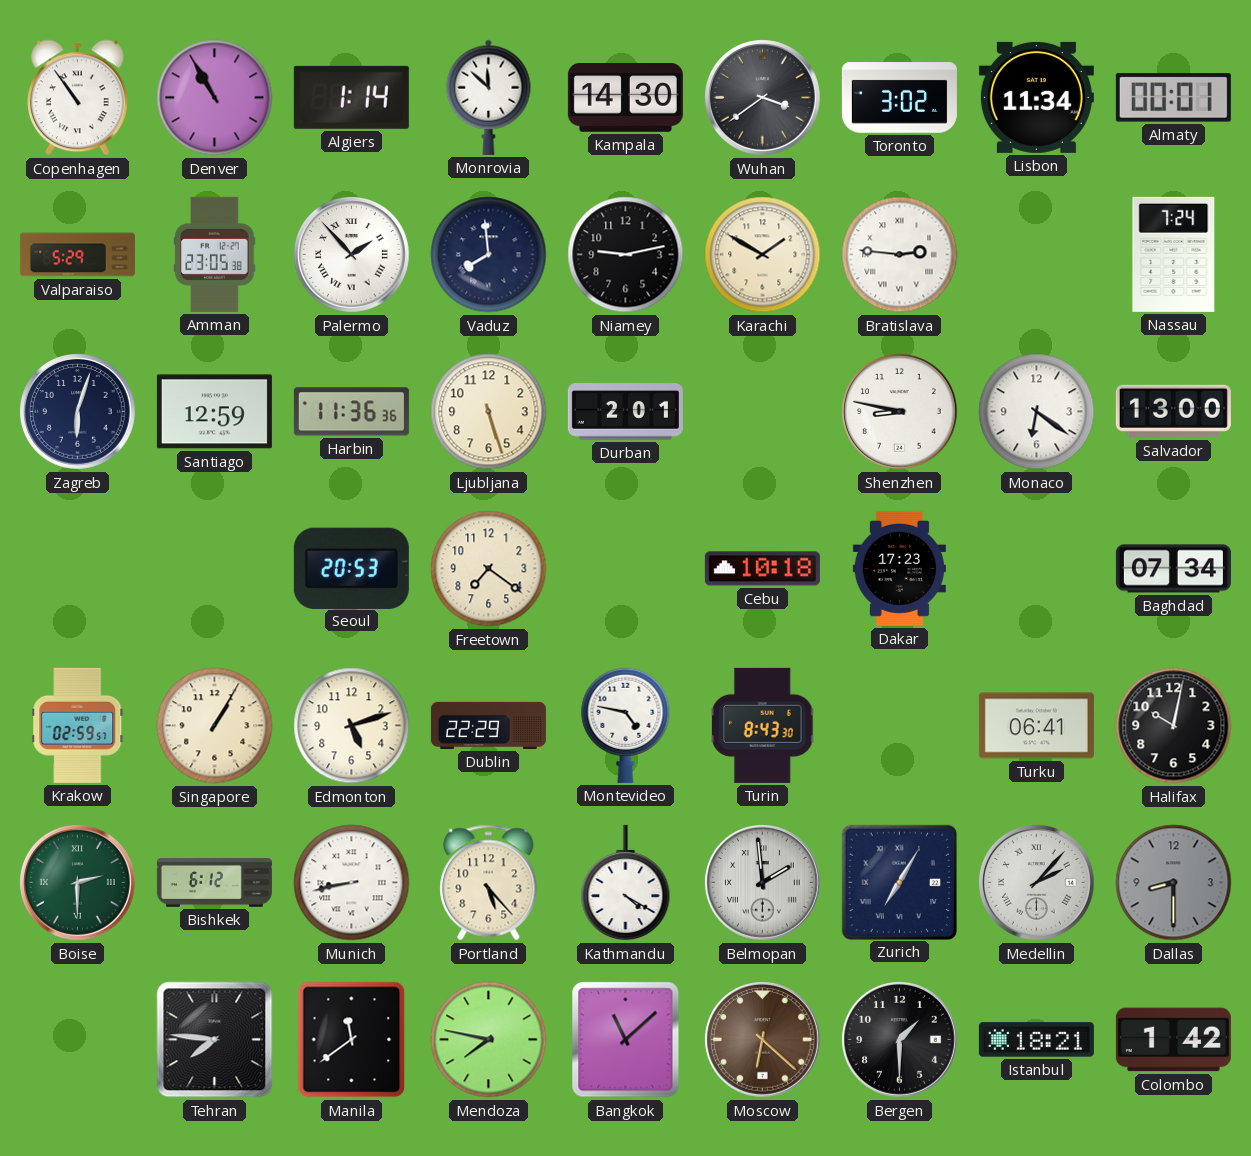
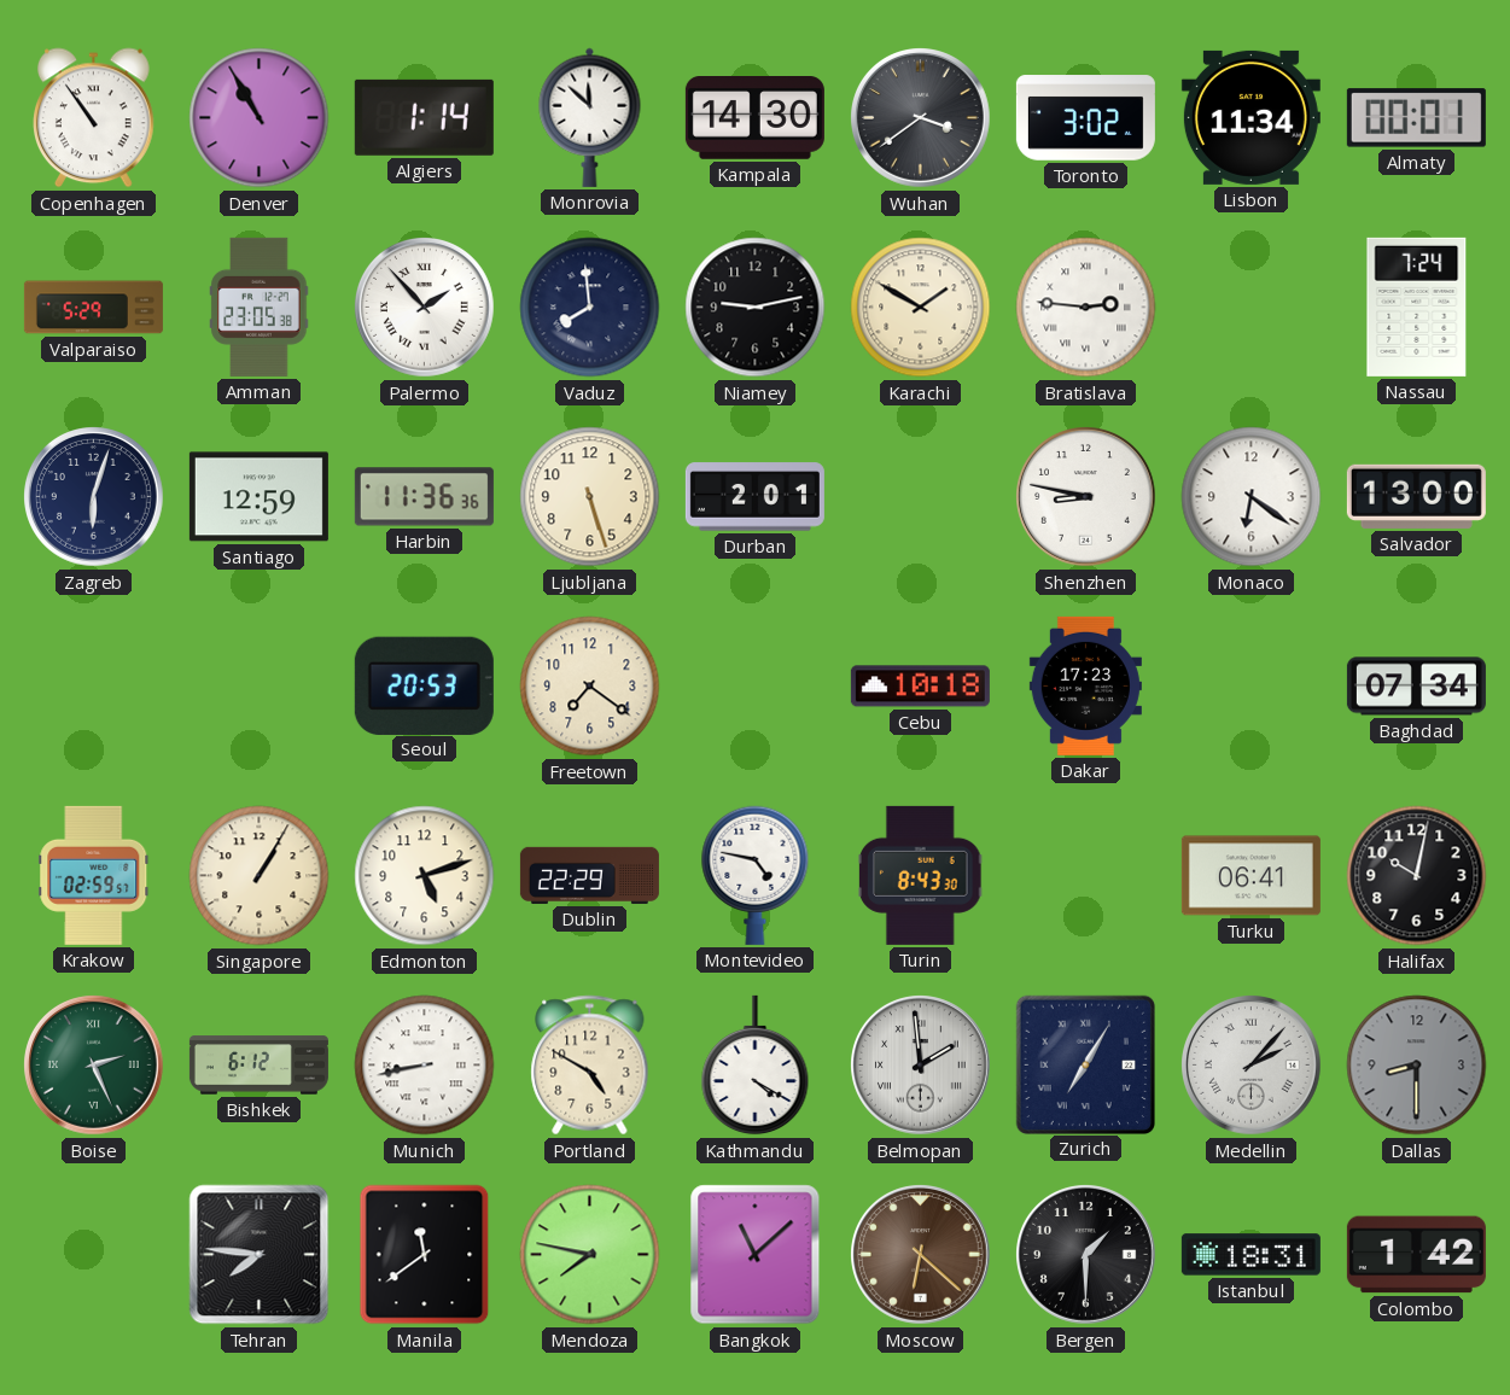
Boise: 2:30 -> 2:26
Portland: 5:23 -> 4:50
Istanbul: 18:21 -> 18:31
